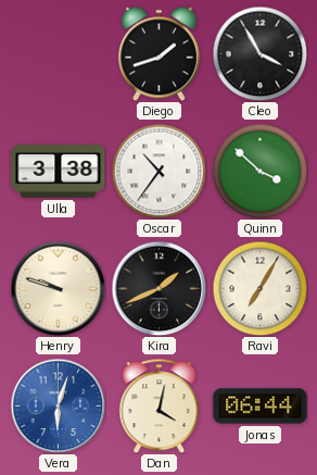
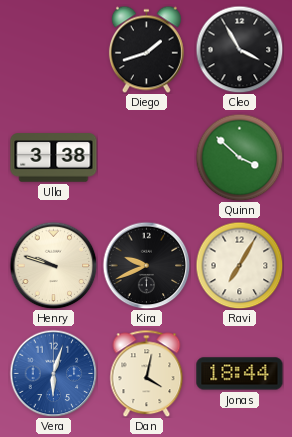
Oscar: 10:36 -> none
Kira: 1:41 -> 9:41
Jonas: 06:44 -> 18:44
